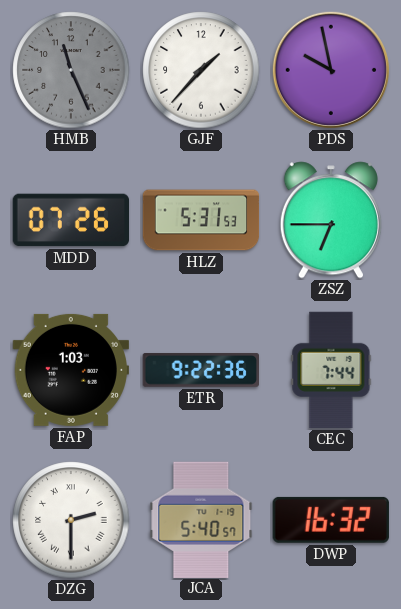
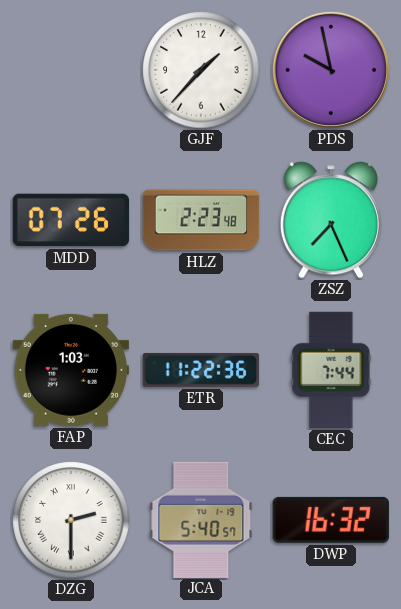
HMB: 11:26 -> none
HLZ: 5:31 -> 2:23
ZSZ: 6:45 -> 7:26
ETR: 9:22 -> 11:22
